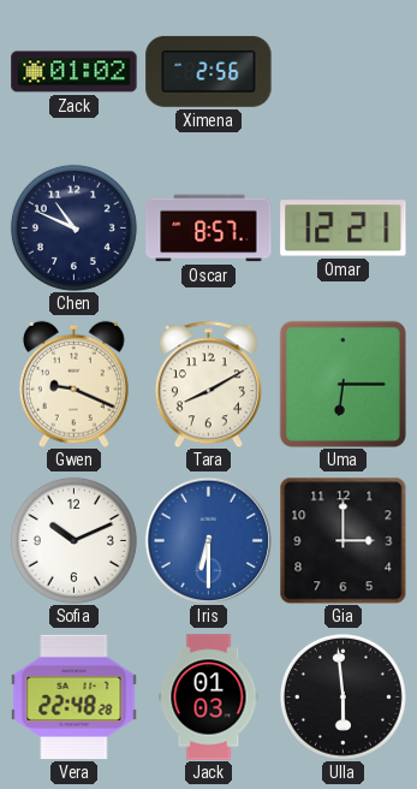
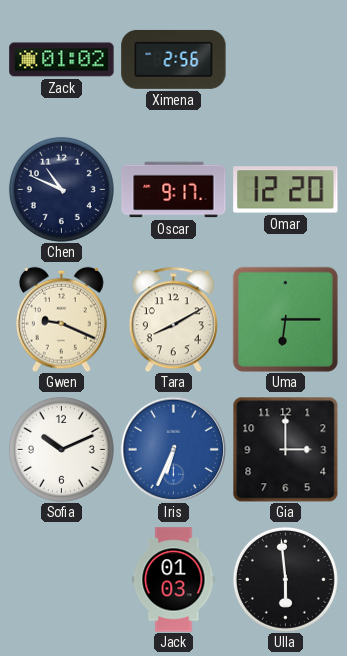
Oscar: 8:57 -> 9:17
Omar: 12:21 -> 12:20
Iris: 6:30 -> 6:34
Vera: 22:48 -> none
